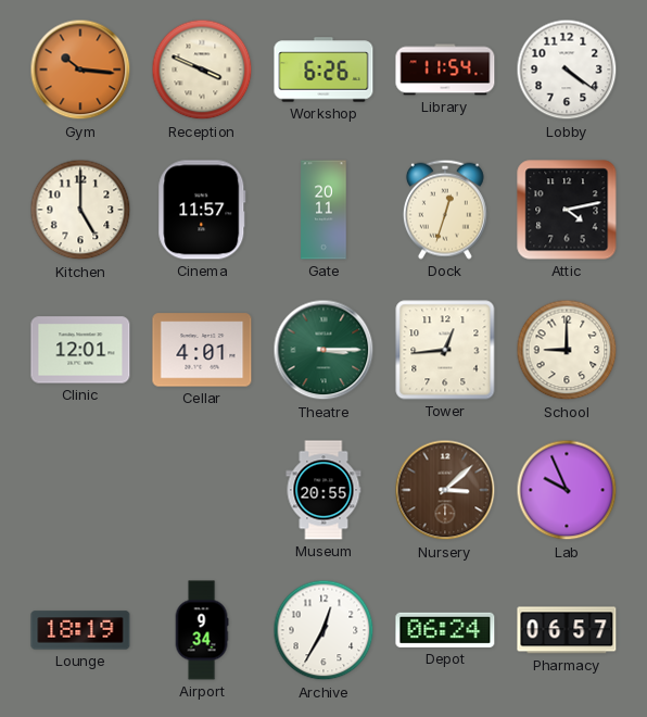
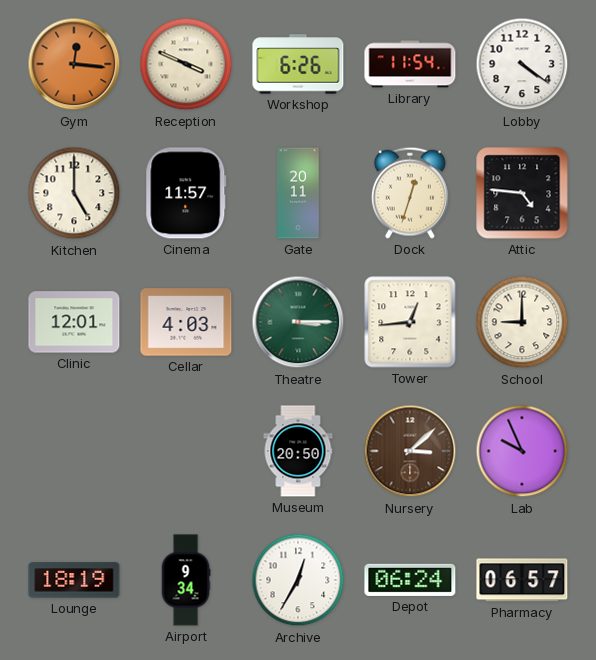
Gym: 10:16 -> 12:16
Attic: 4:13 -> 4:46
Cellar: 4:01 -> 4:03
Museum: 20:55 -> 20:50
